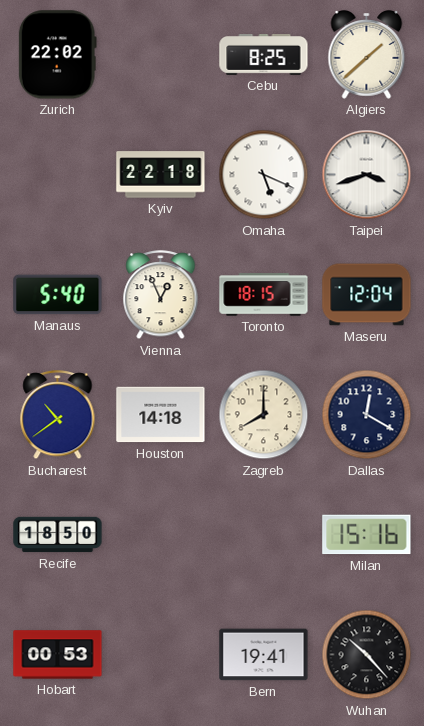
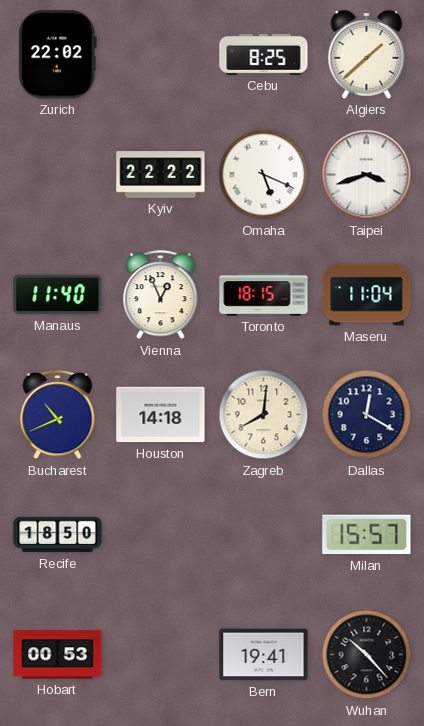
Kyiv: 22:18 -> 22:22
Manaus: 5:40 -> 11:40
Maseru: 12:04 -> 11:04
Bucharest: 10:39 -> 10:41
Zagreb: 8:00 -> 8:01
Milan: 15:16 -> 15:57
